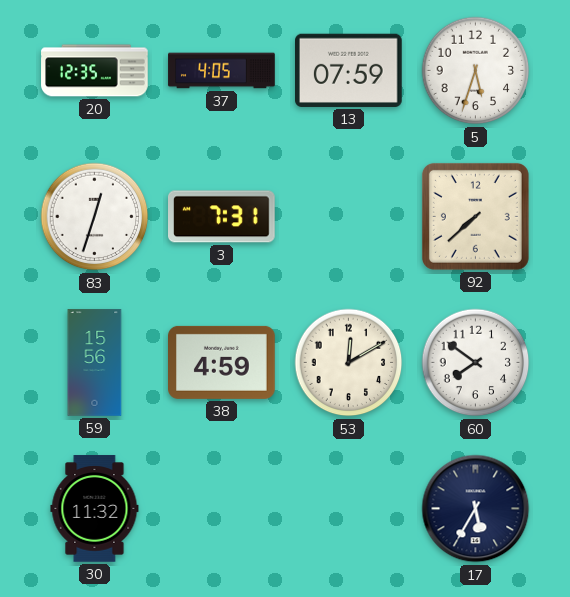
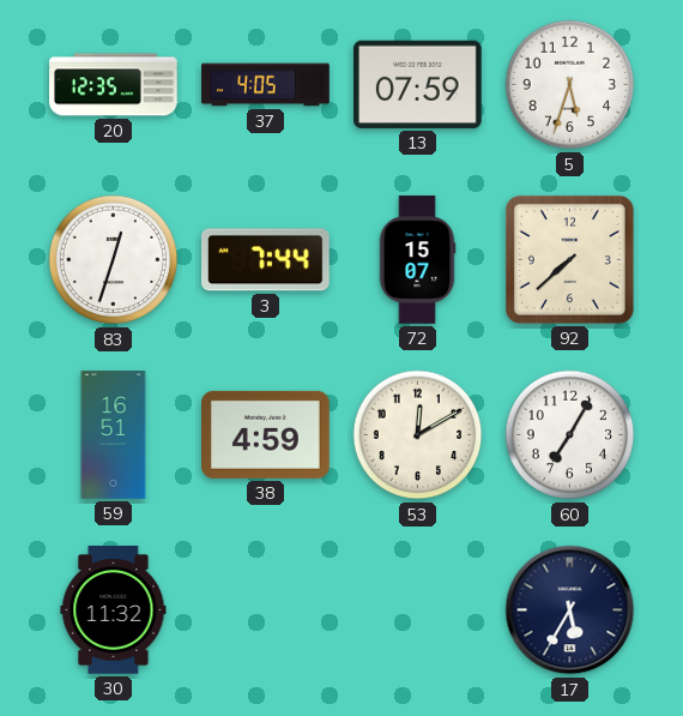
3: 7:31 -> 7:44
72: none -> 15:07
59: 15:56 -> 16:51
60: 7:51 -> 7:05
